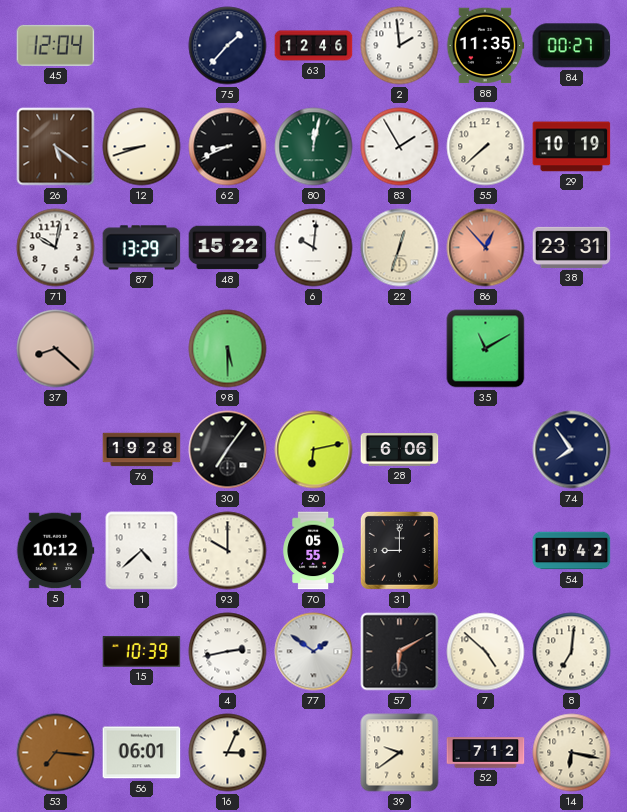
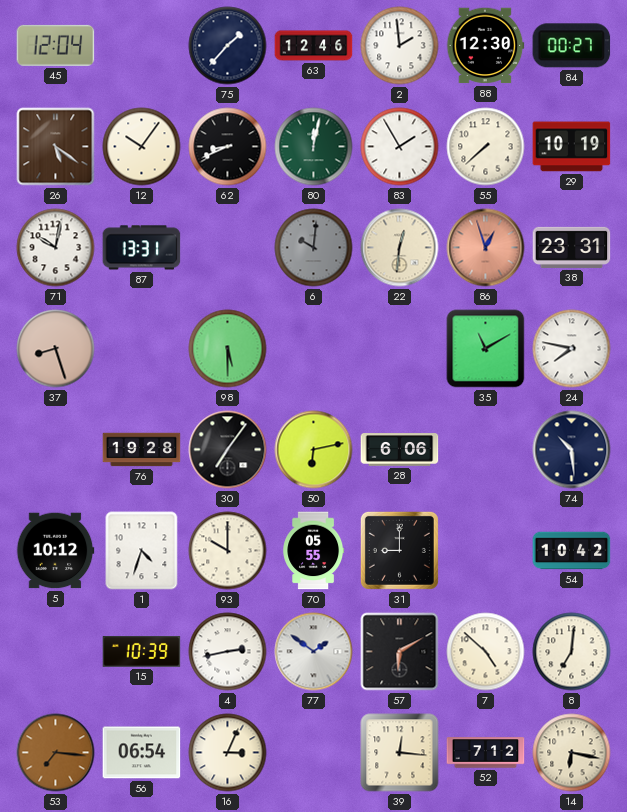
88: 11:35 -> 12:30
12: 8:42 -> 10:06
87: 13:29 -> 13:31
48: 15:22 -> none
6 dial: white -> grey
22: 12:33 -> 12:31
86: 12:53 -> 12:57
37: 8:22 -> 8:27
24: none -> 7:47
74: 7:54 -> 10:29
1: 4:38 -> 4:33
56: 06:01 -> 06:54
39: 9:39 -> 12:16
